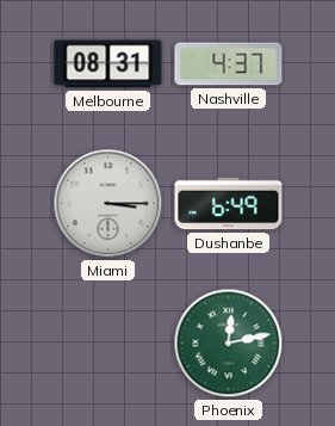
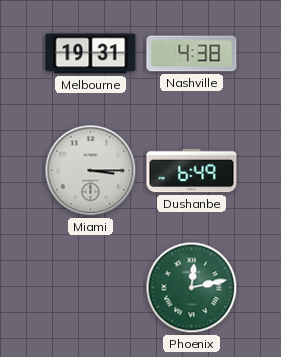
Melbourne: 08:31 -> 19:31
Nashville: 4:37 -> 4:38
